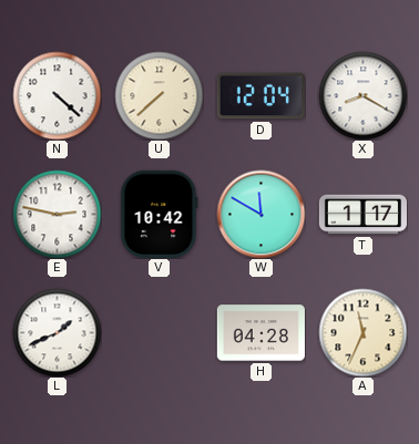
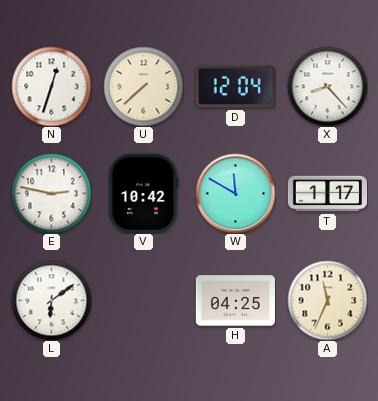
N: 4:22 -> 12:33
X: 8:20 -> 8:23
L: 1:41 -> 6:09
H: 04:28 -> 04:25
